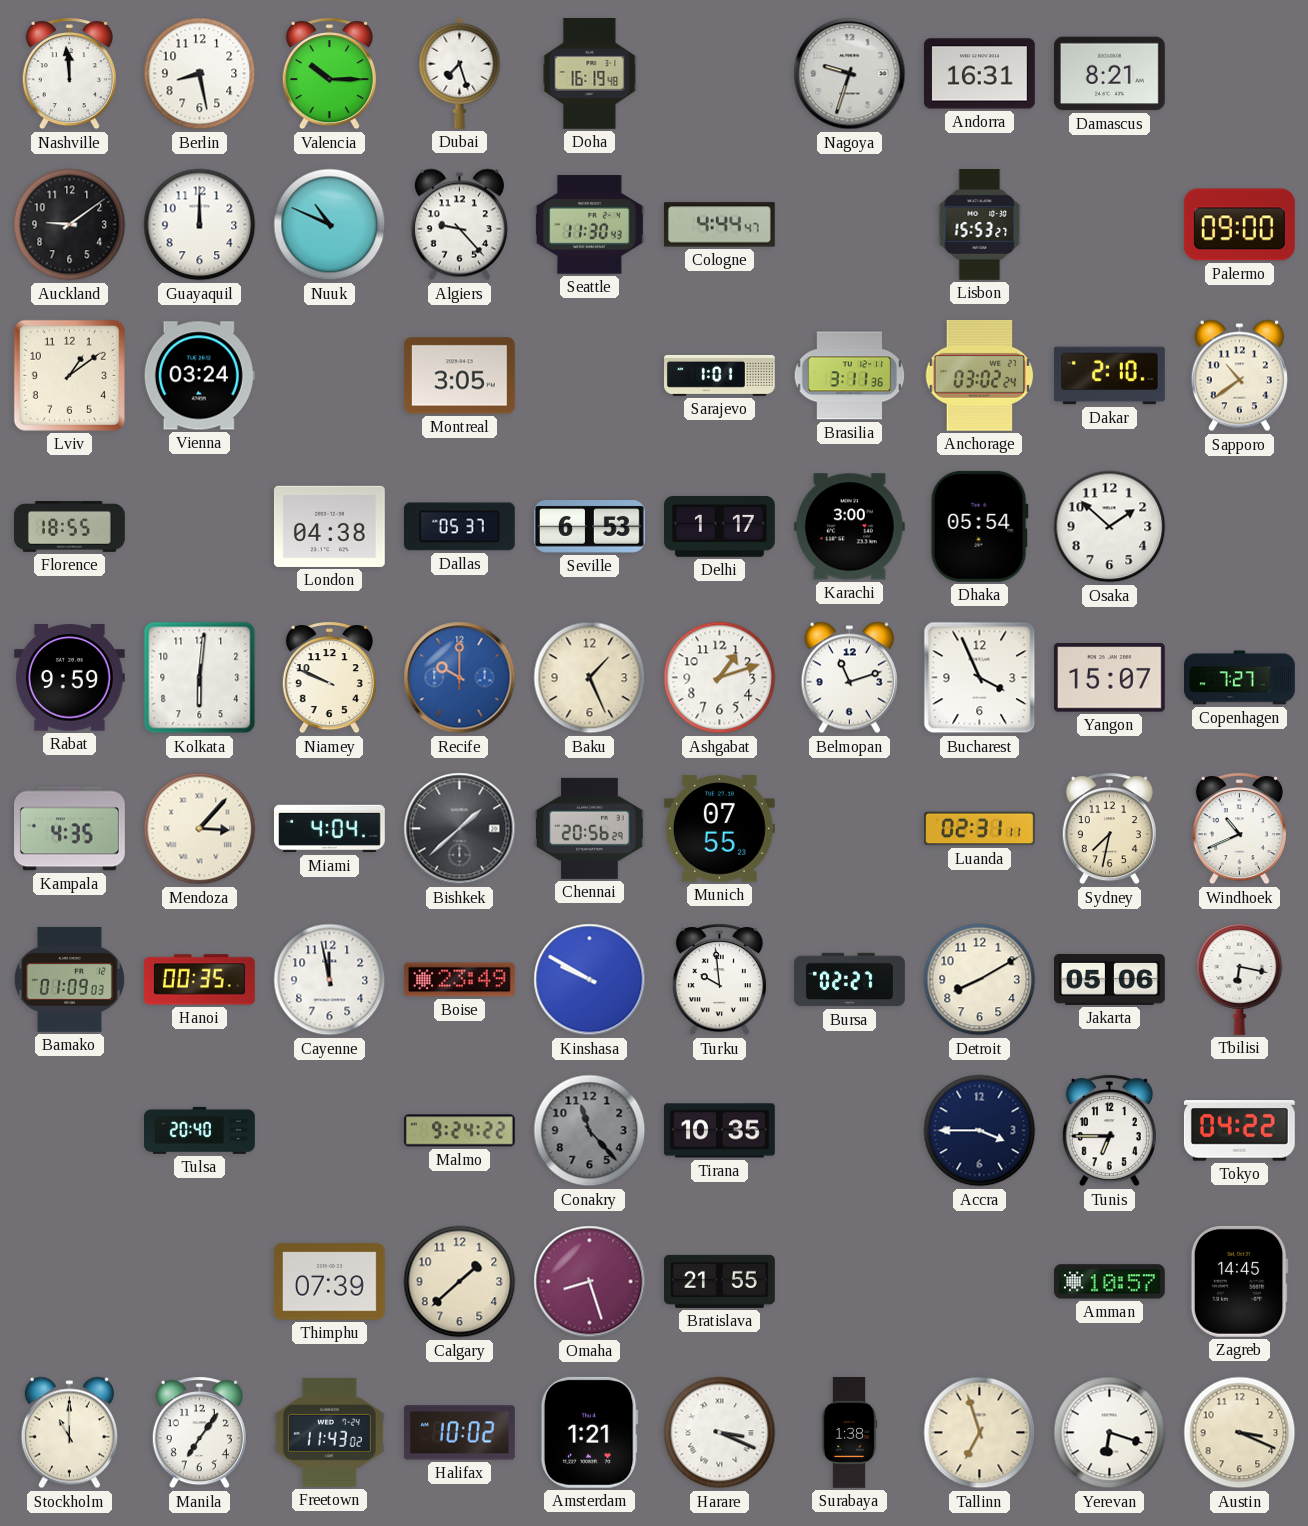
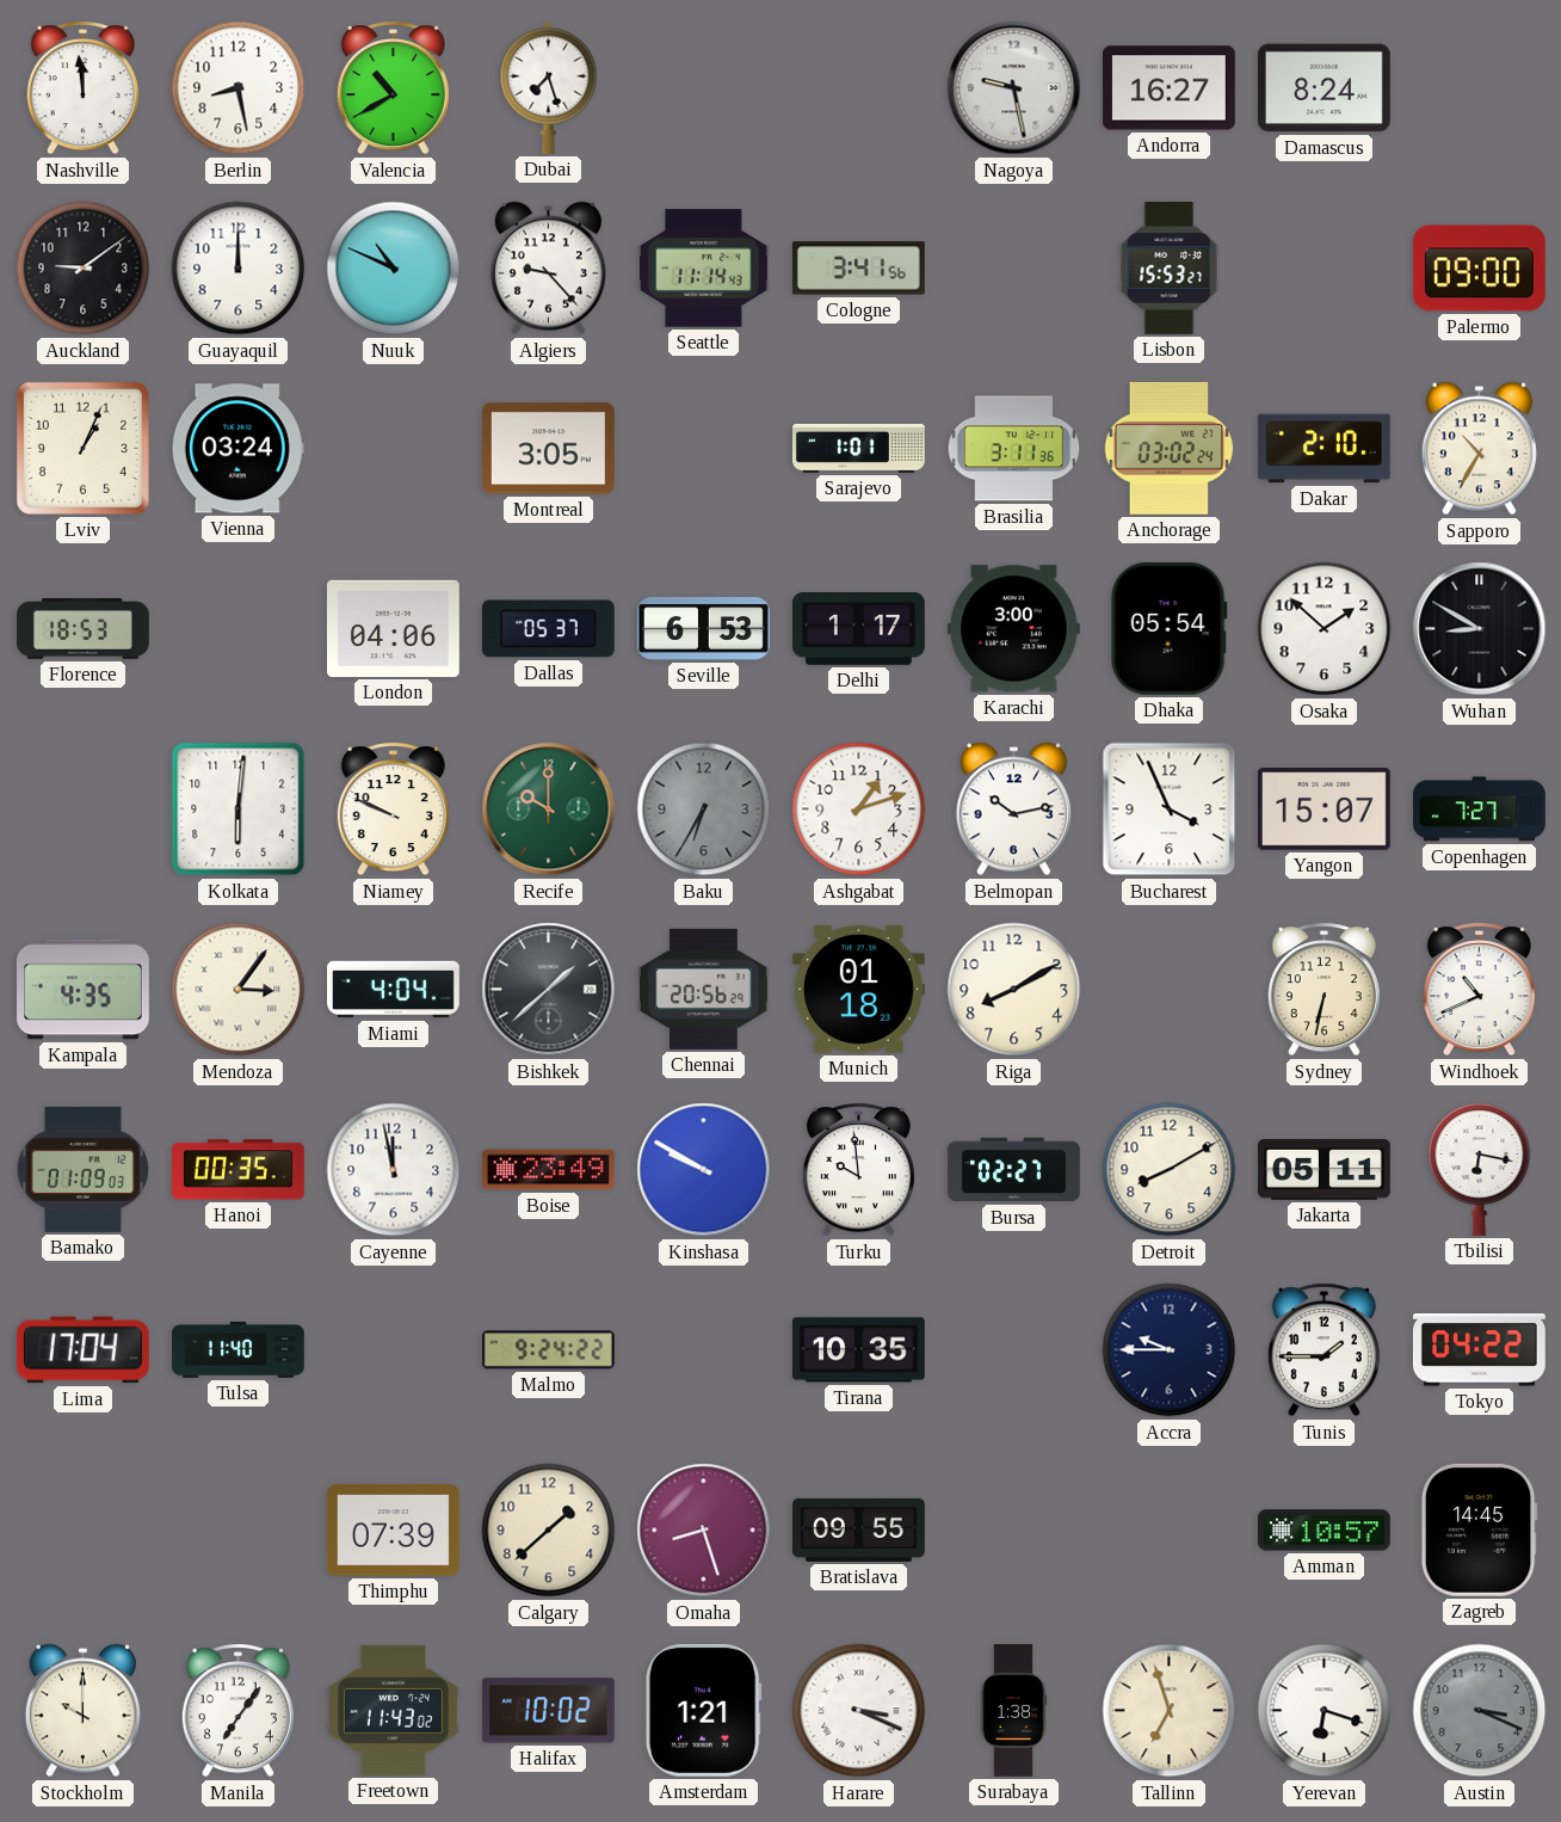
Valencia: 10:15 -> 10:40
Doha: 16:19 -> none
Nagoya: 9:33 -> 9:28
Andorra: 16:31 -> 16:27
Damascus: 8:21 -> 8:24
Seattle: 11:30 -> 11:14
Cologne: 4:44 -> 3:41
Lviv: 1:09 -> 1:04
Sapporo: 10:39 -> 10:35
Florence: 18:55 -> 18:53
London: 04:38 -> 04:06
Wuhan: none -> 8:50
Rabat: 9:59 -> none
Recife dial: blue -> green
Baku: 1:26 -> 6:35
Baku dial: cream -> grey
Belmopan: 11:12 -> 10:13
Mendoza: 3:07 -> 3:06
Munich: 07:55 -> 01:18
Riga: none -> 8:10
Luanda: 02:31 -> none
Sydney: 7:32 -> 6:32
Jakarta: 05:06 -> 05:11
Lima: none -> 17:04
Tulsa: 20:40 -> 11:40
Conakry: 11:23 -> none
Accra: 3:45 -> 9:45
Tunis: 6:45 -> 1:45
Bratislava: 21:55 -> 09:55
Stockholm: 11:00 -> 10:00
Austin dial: cream -> grey
